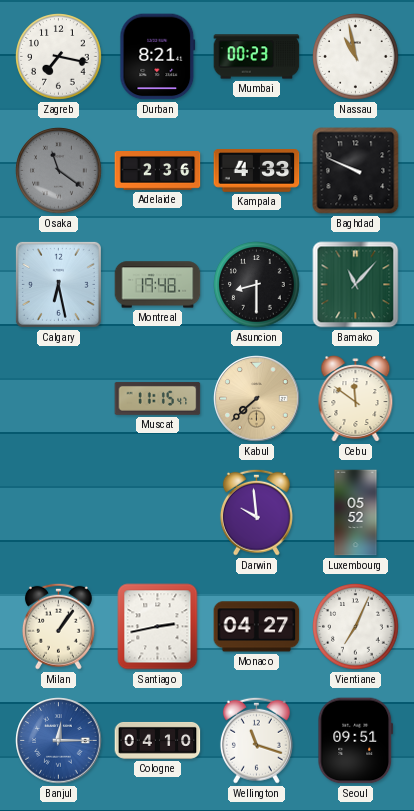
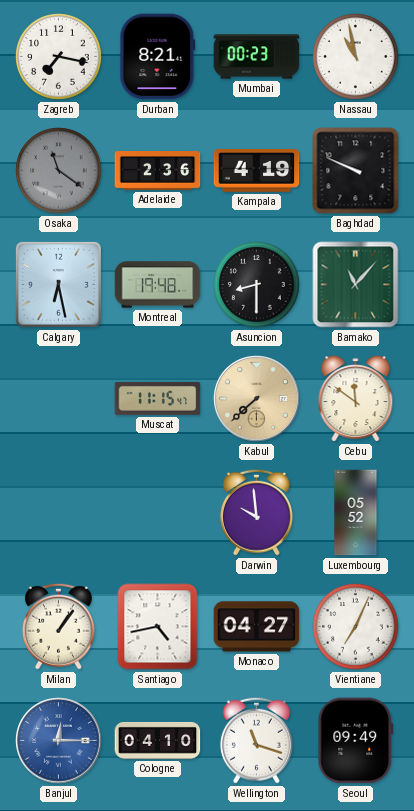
Kampala: 4:33 -> 4:19
Santiago: 2:43 -> 4:43
Seoul: 09:51 -> 09:49
